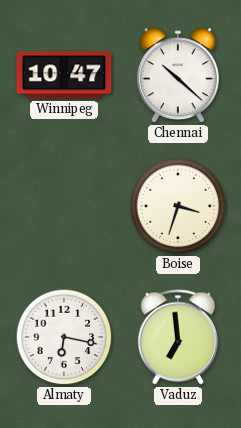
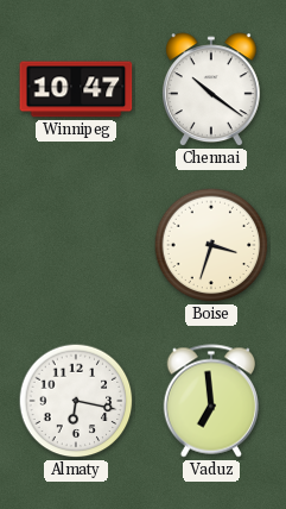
Chennai: 10:22 -> 10:21
